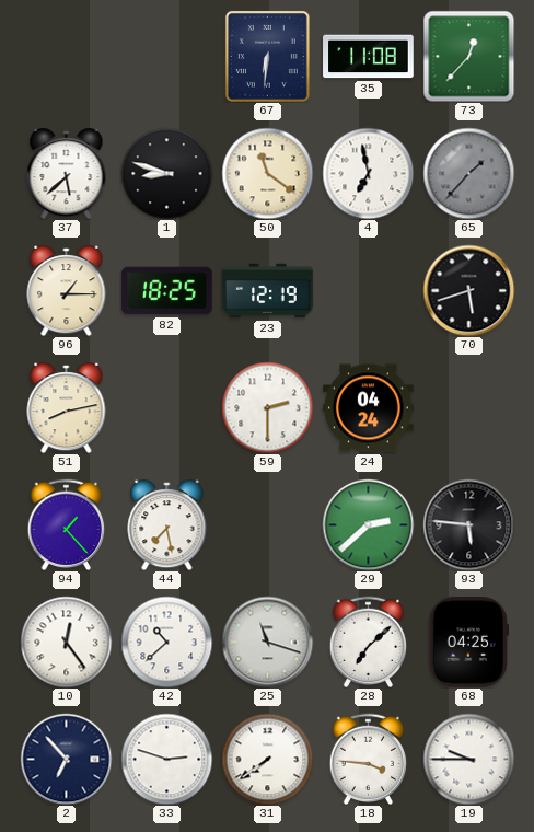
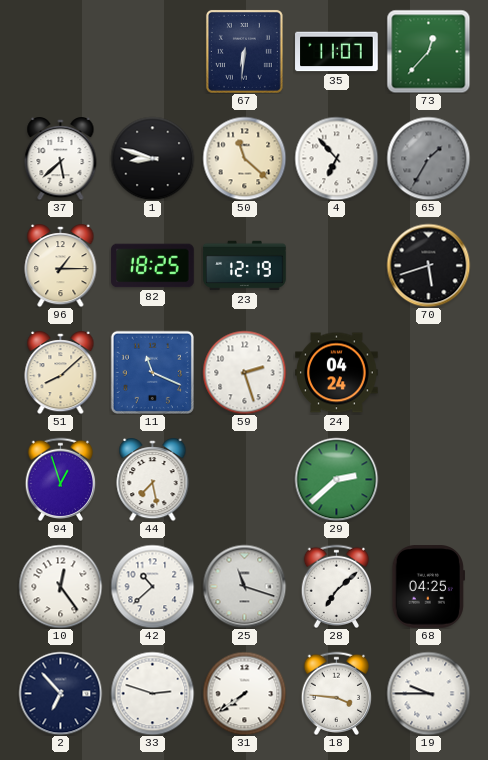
35: 11:08 -> 11:07
50: 11:21 -> 11:22
4: 6:58 -> 6:53
65: 1:37 -> 1:35
51: 8:13 -> 8:08
11: none -> 11:19
59: 2:30 -> 2:27
94: 1:23 -> 12:57
93: 5:46 -> none
